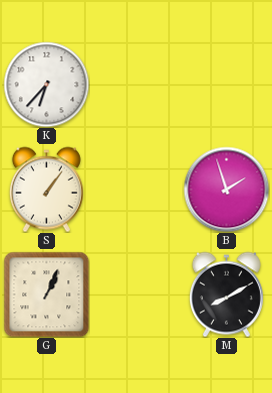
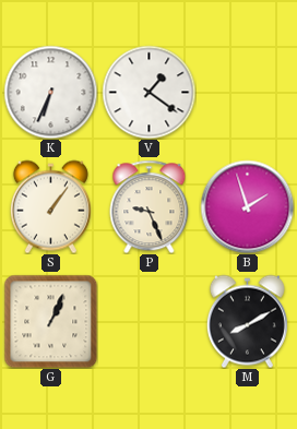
K: 6:37 -> 6:34
V: none -> 1:21
P: none -> 9:26
